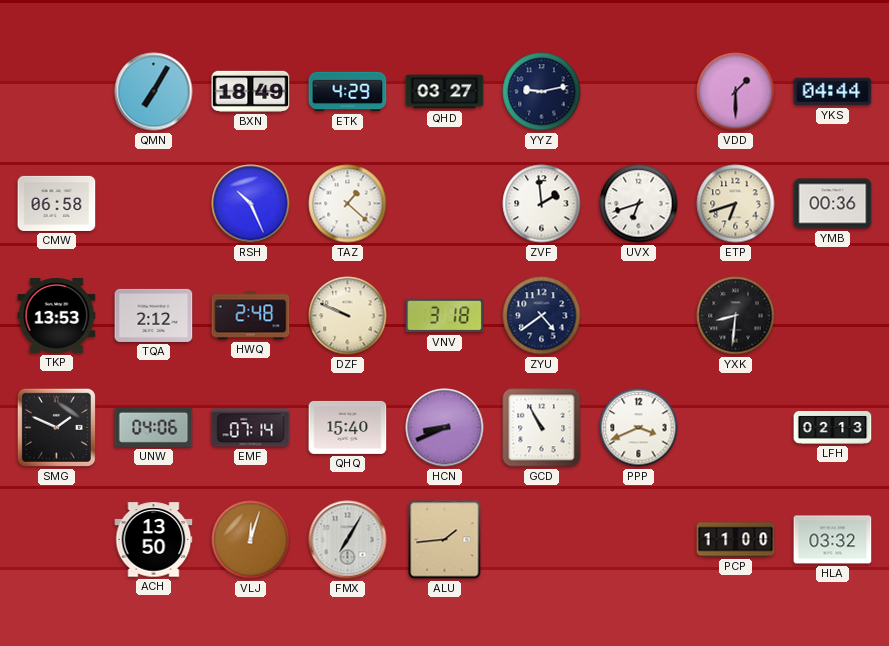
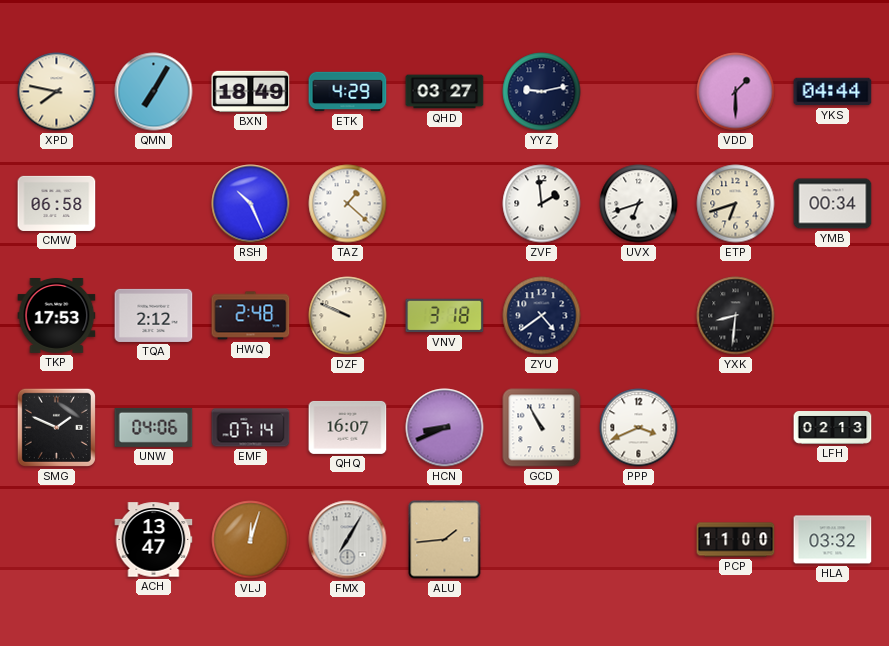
XPD: none -> 7:47
YMB: 00:36 -> 00:34
TKP: 13:53 -> 17:53
QHQ: 15:40 -> 16:07
ACH: 13:50 -> 13:47
